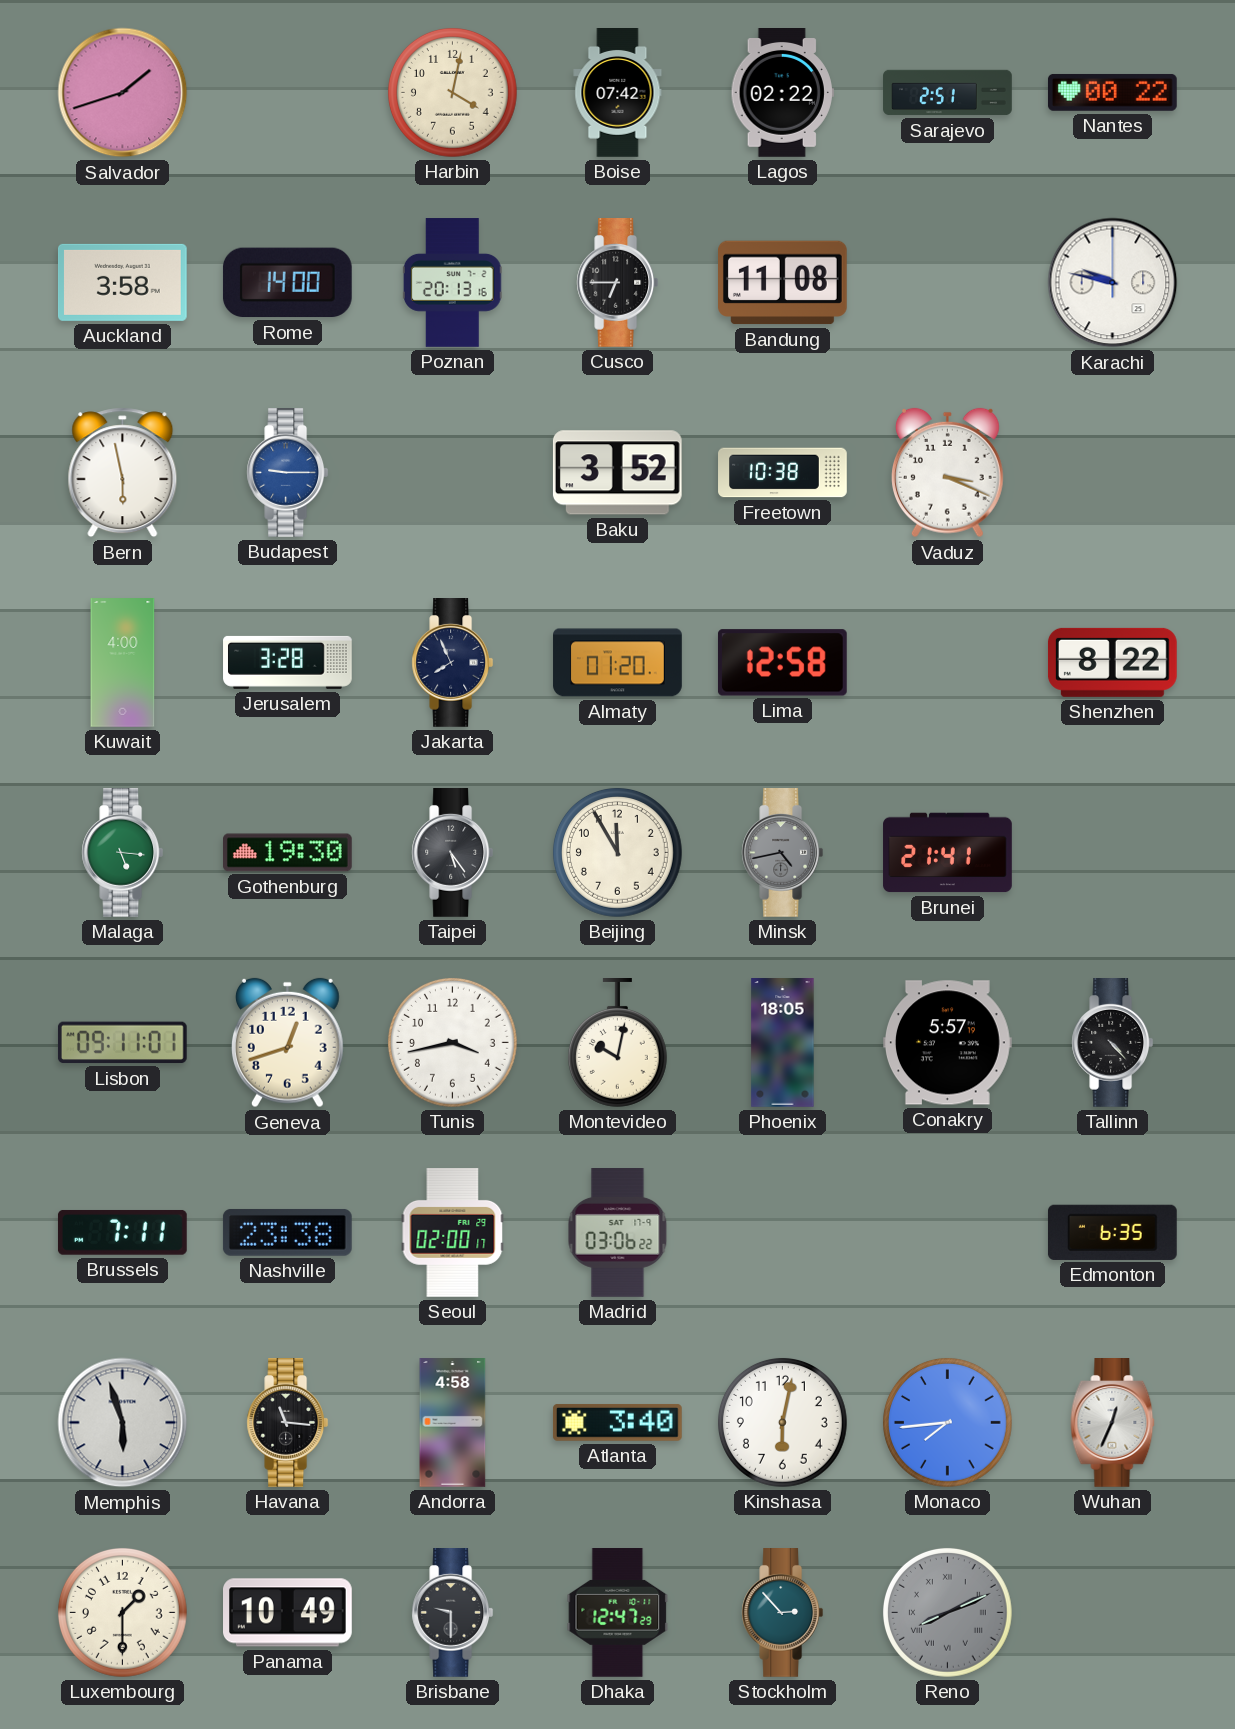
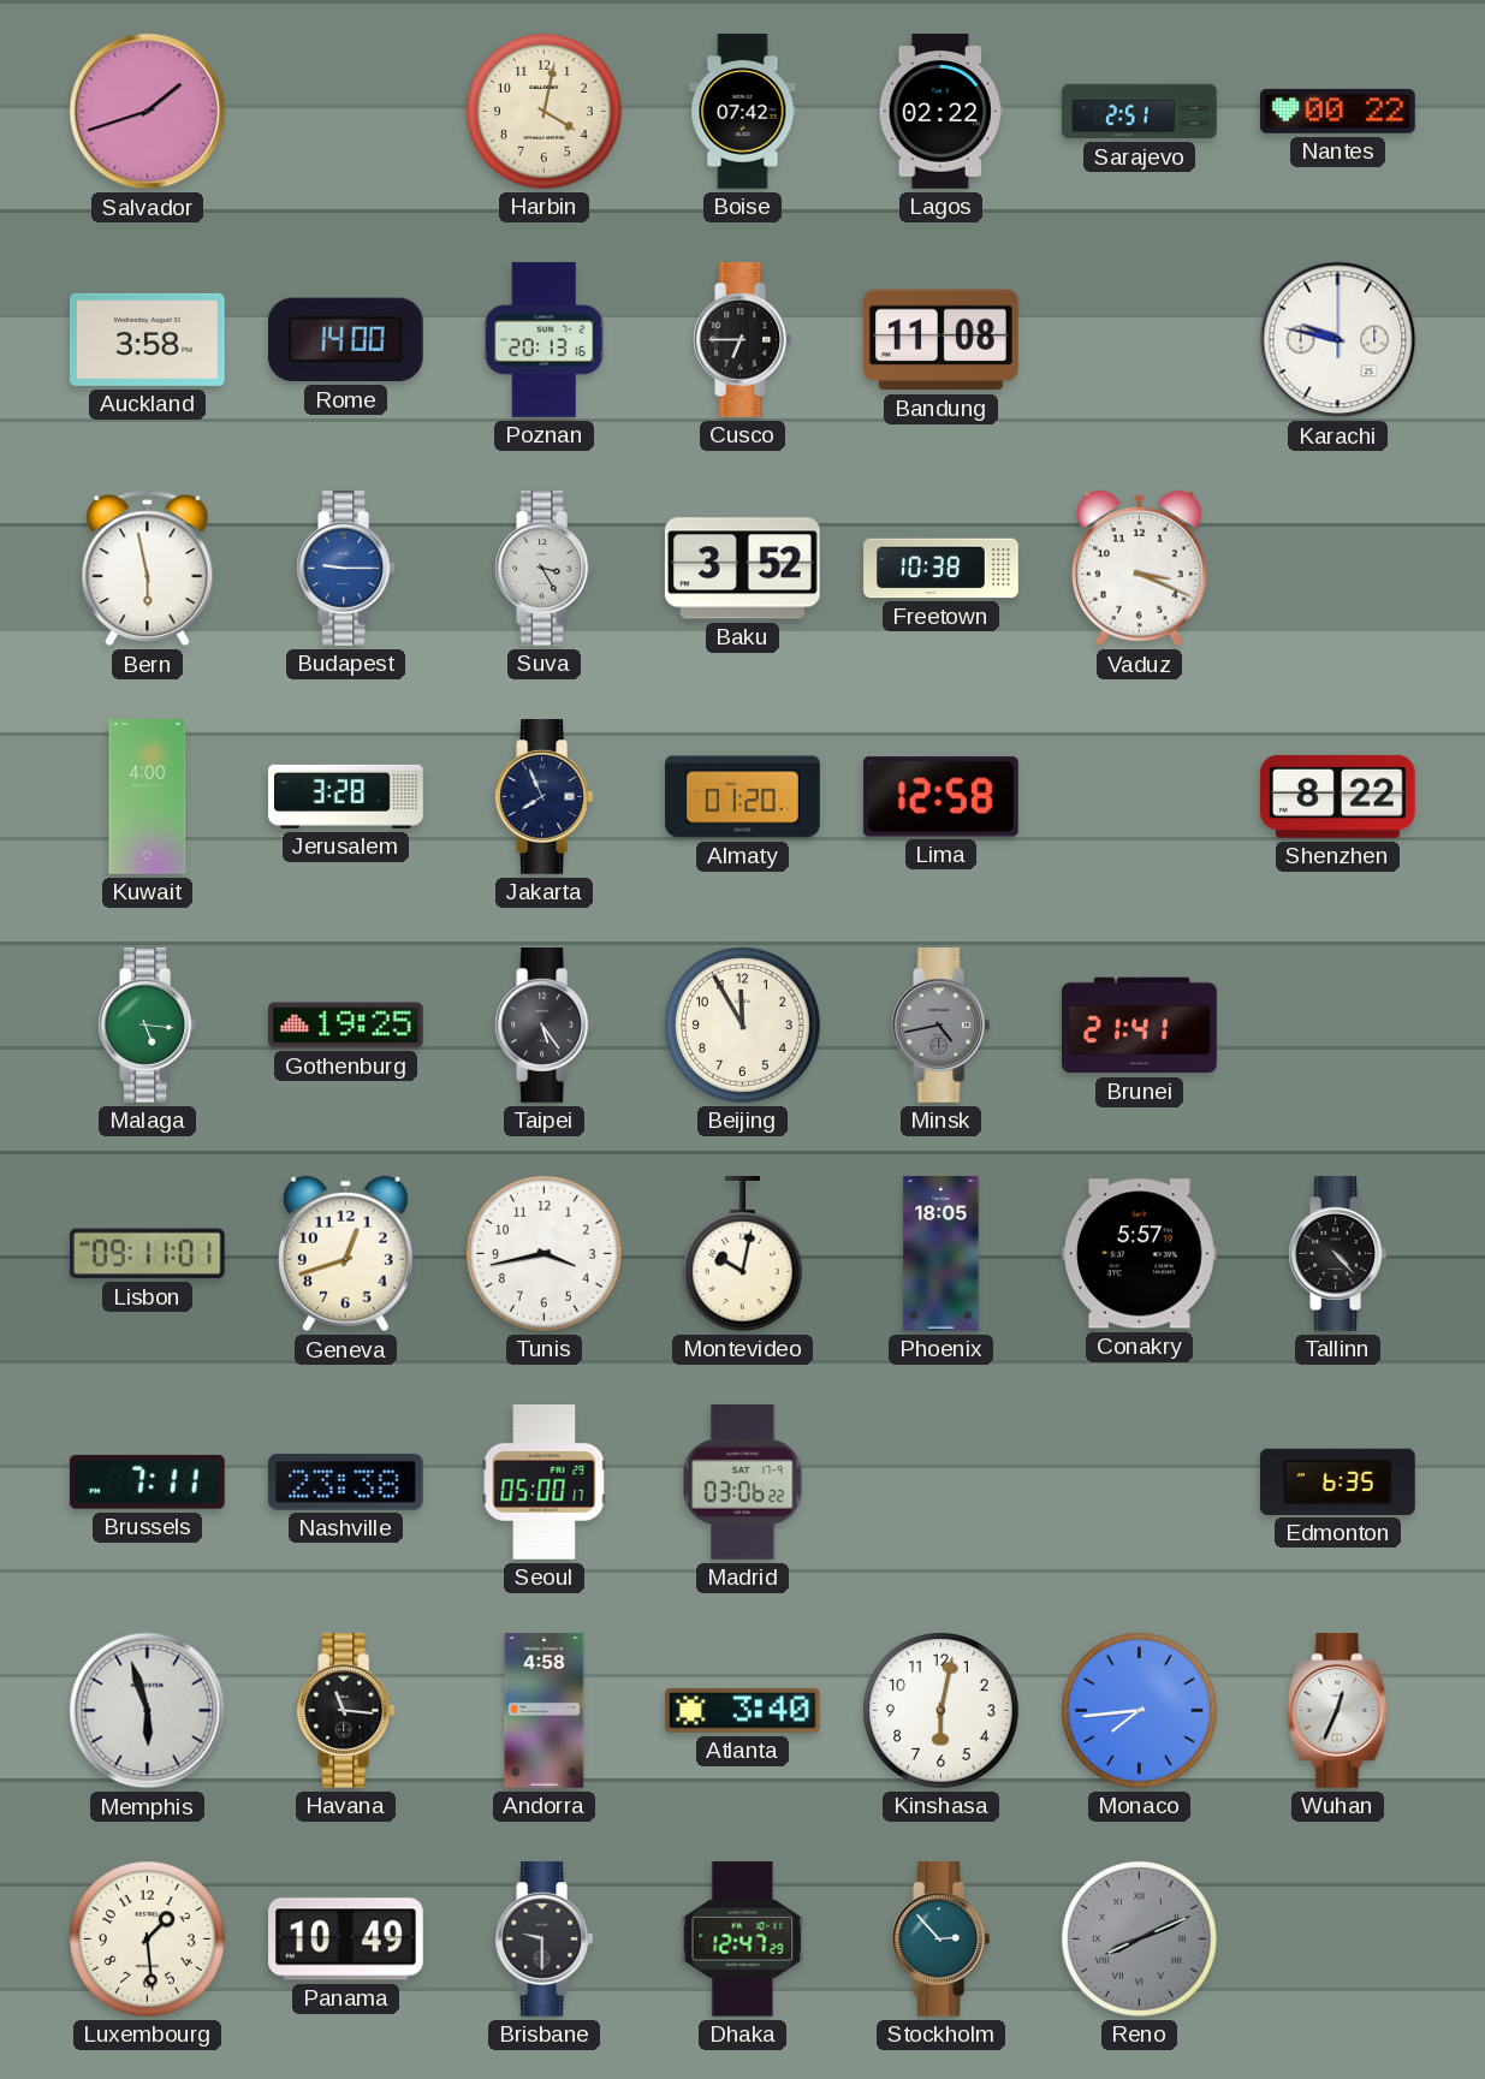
Suva: none -> 3:25
Gothenburg: 19:30 -> 19:25
Seoul: 02:00 -> 05:00
Luxembourg: 1:30 -> 1:29
